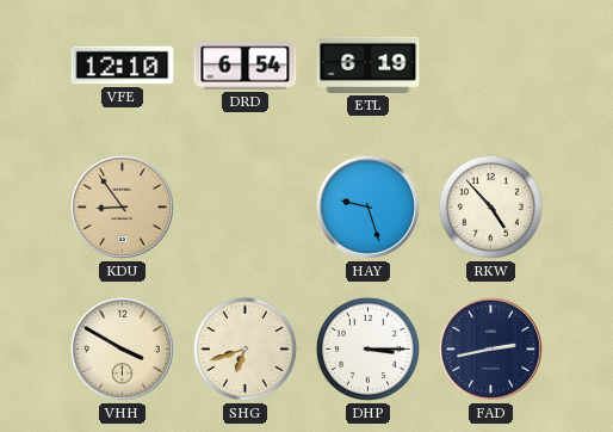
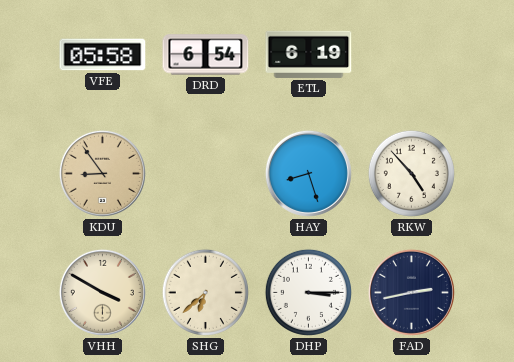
VFE: 12:10 -> 05:58
HAY: 9:27 -> 8:27
SHG: 6:42 -> 6:38
